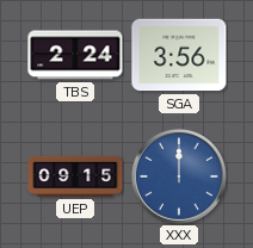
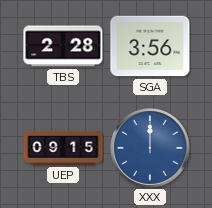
TBS: 2:24 -> 2:28
